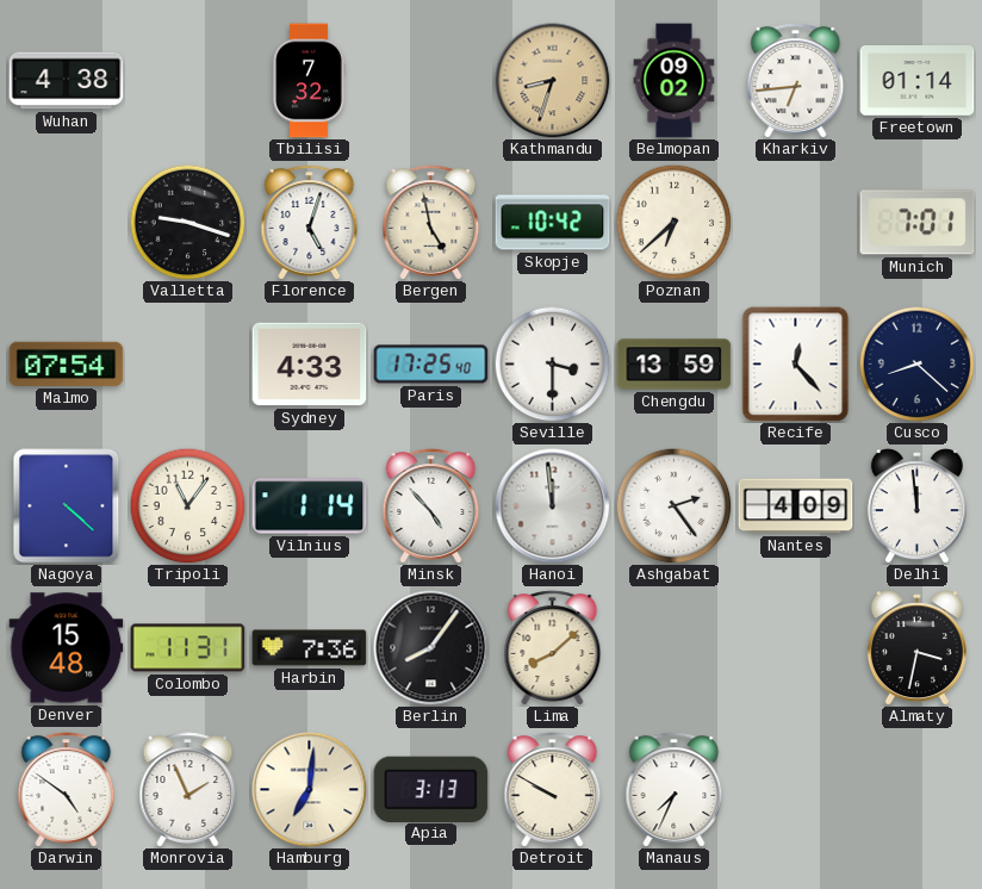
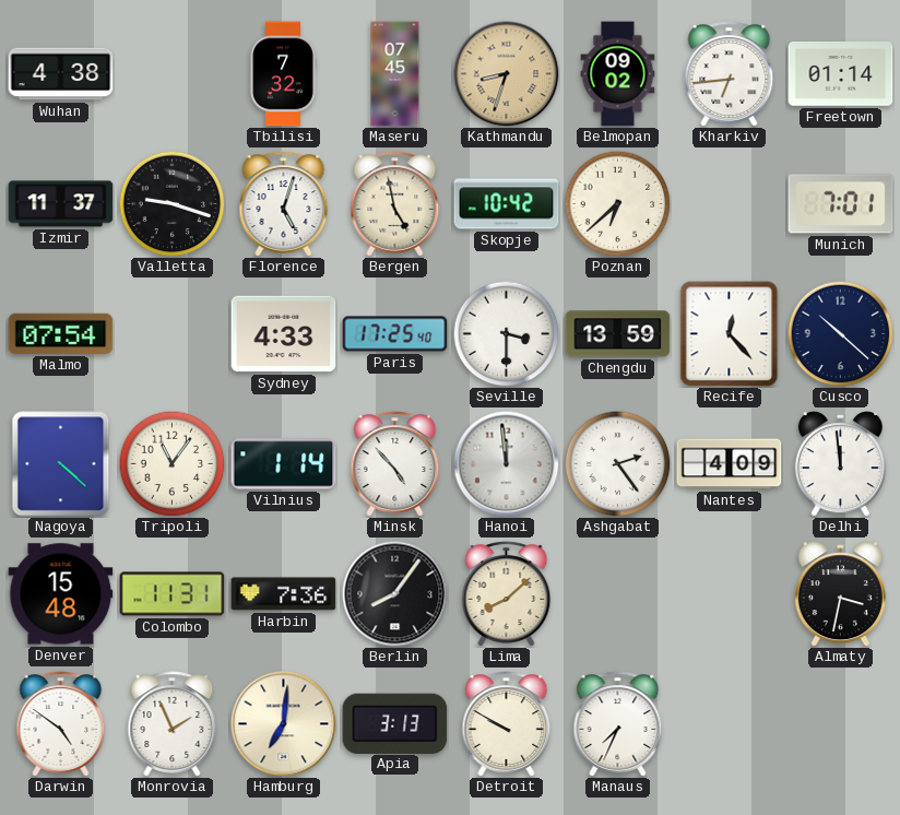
Maseru: none -> 07:45
Izmir: none -> 11:37
Cusco: 8:22 -> 10:22
